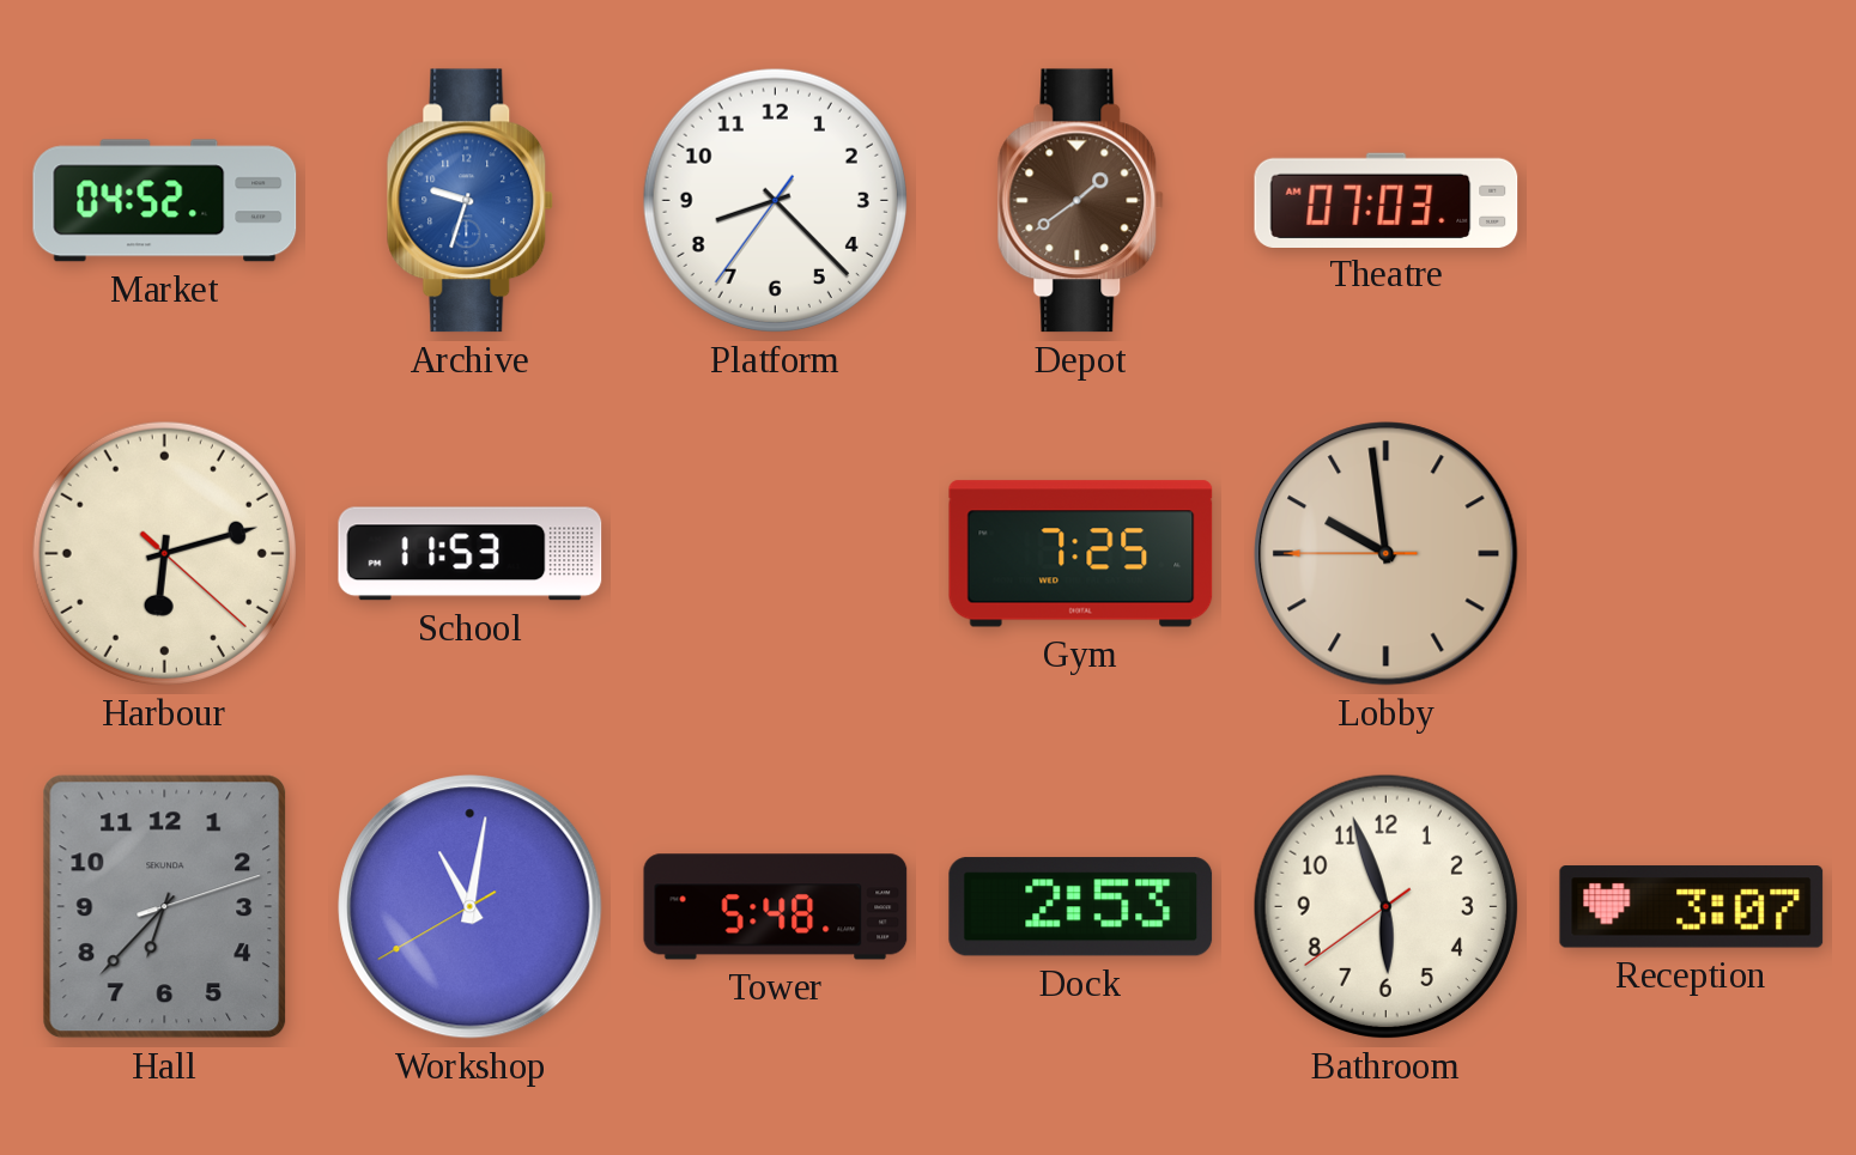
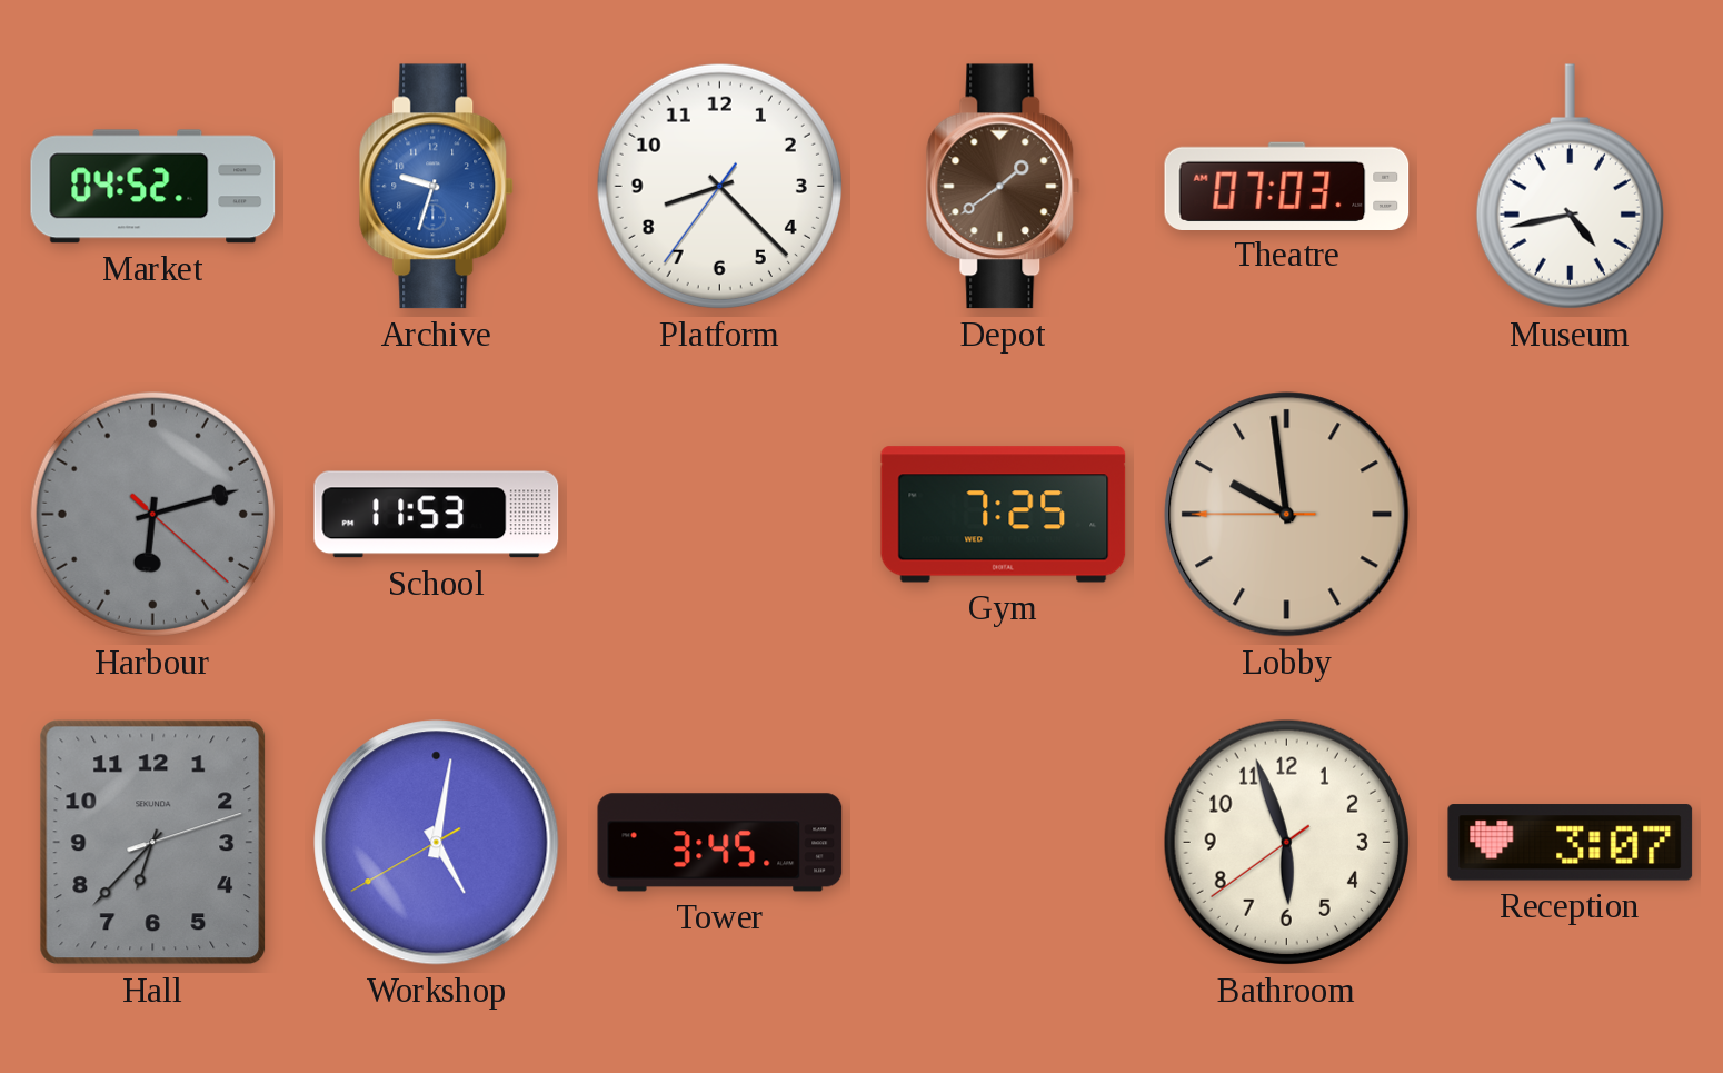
Museum: none -> 4:43
Harbour dial: cream -> grey
Workshop: 11:01 -> 5:01
Tower: 5:48 -> 3:45
Dock: 2:53 -> none
